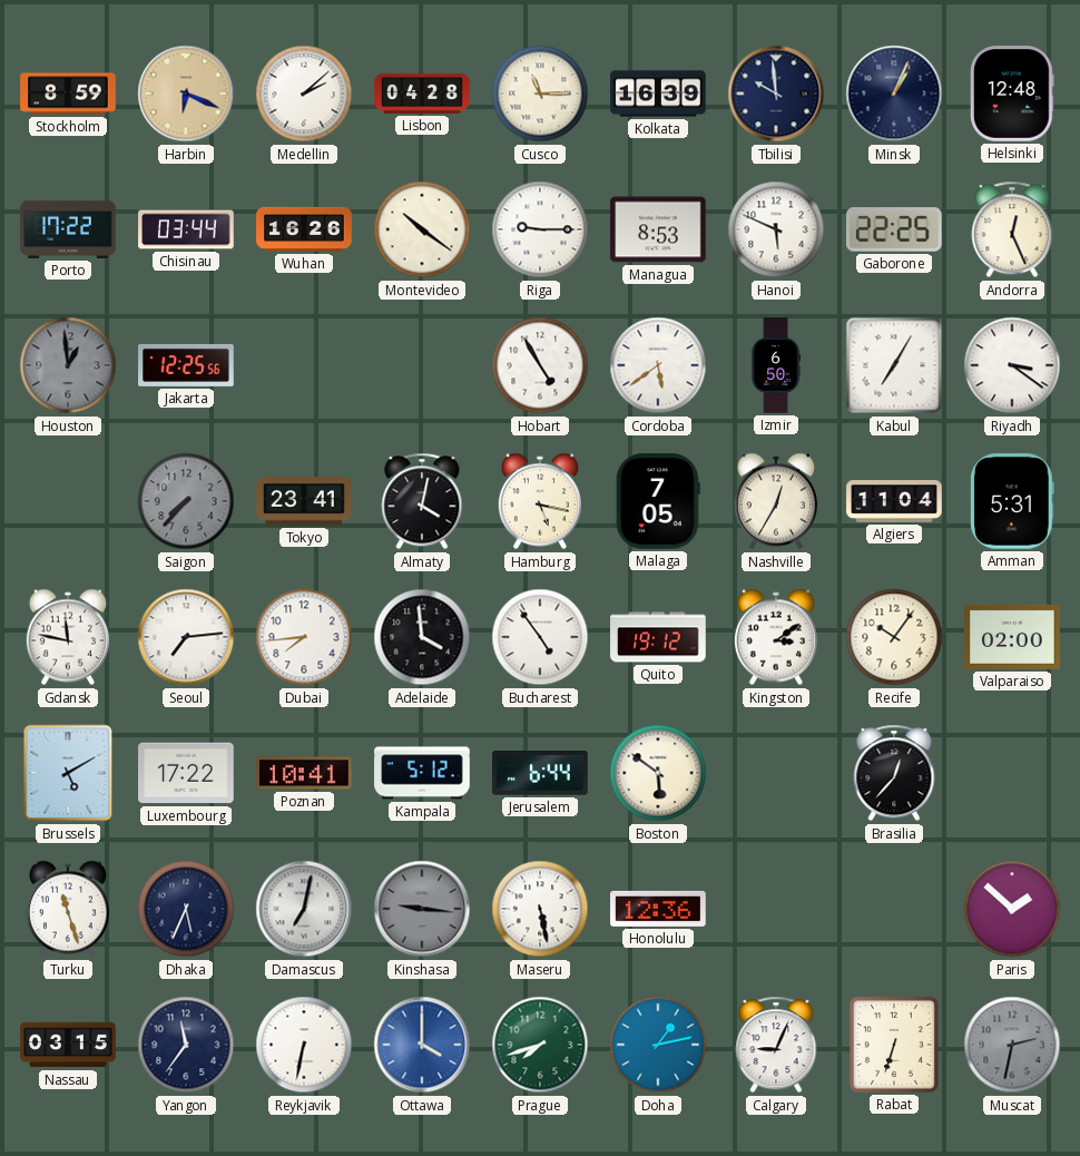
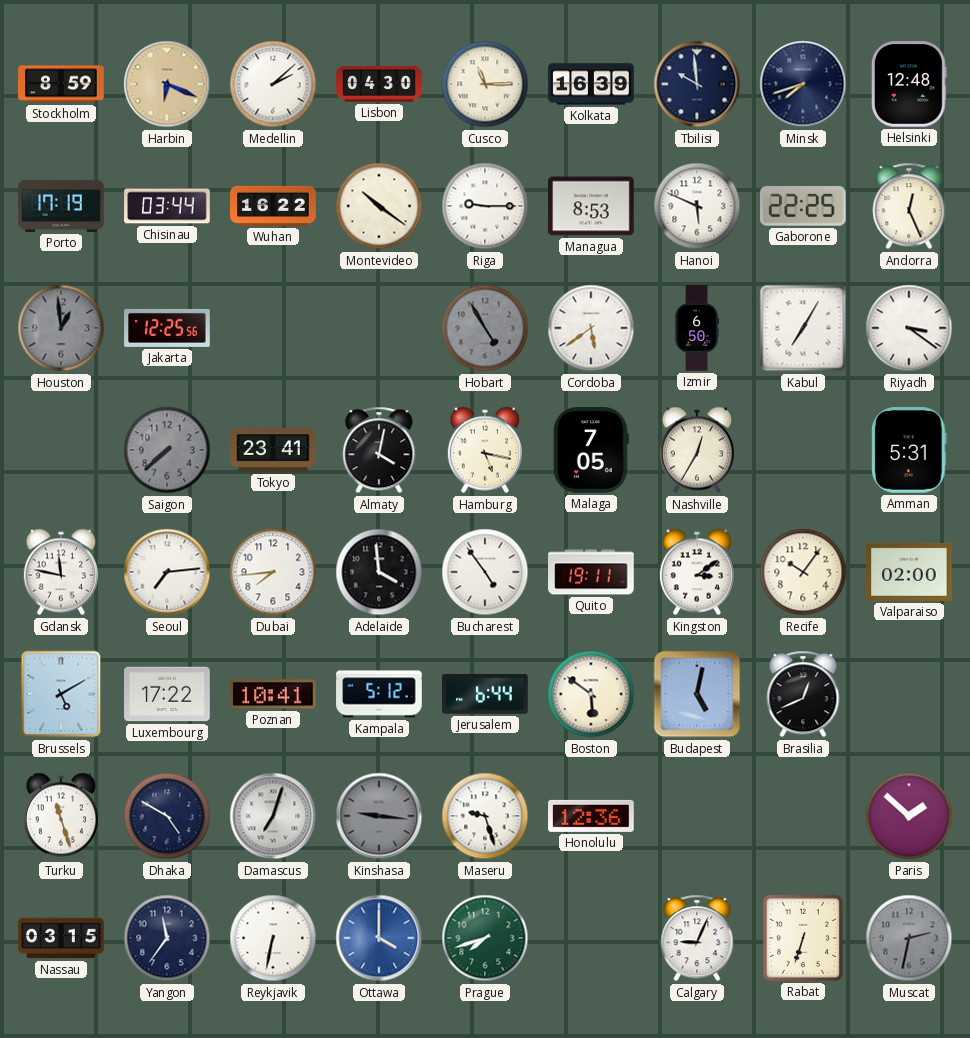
Lisbon: 04:28 -> 04:30
Minsk: 1:04 -> 7:42
Porto: 17:22 -> 17:19
Wuhan: 16:26 -> 16:22
Hobart dial: white -> grey
Saigon: 7:37 -> 7:38
Algiers: 11:04 -> none
Quito: 19:12 -> 19:11
Budapest: none -> 5:02
Brasilia: 12:37 -> 12:41
Dhaka: 5:34 -> 4:50
Damascus: 7:02 -> 7:03
Maseru: 5:28 -> 9:27
Doha: 1:13 -> none
